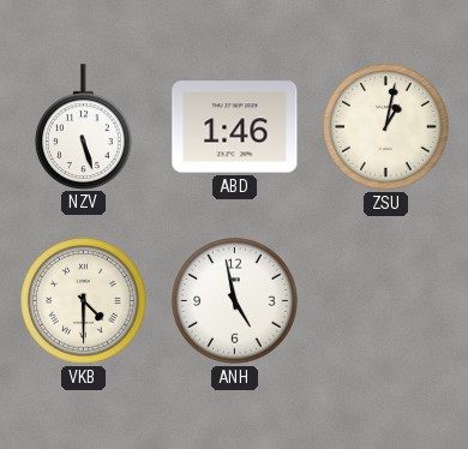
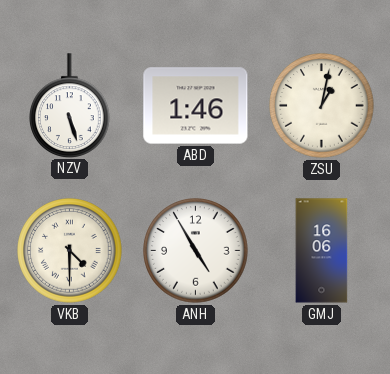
ANH: 4:58 -> 4:55
GMJ: none -> 16:06
